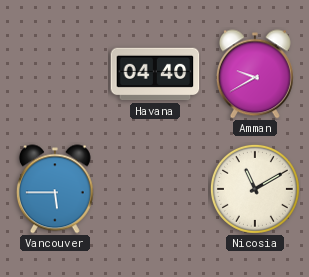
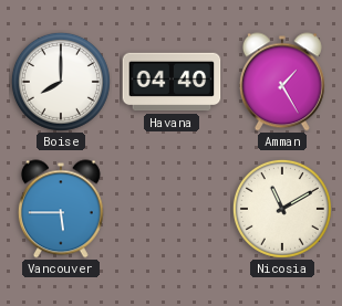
Boise: none -> 8:00
Amman: 9:40 -> 1:25
